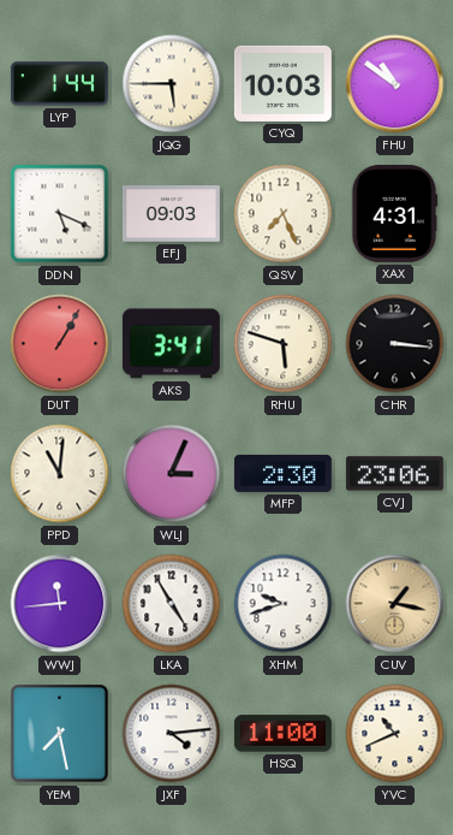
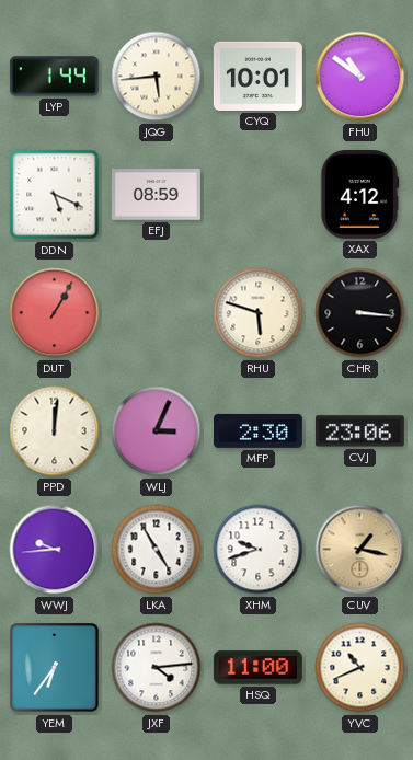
JQG: 5:45 -> 5:44
CYQ: 10:03 -> 10:01
EFJ: 09:03 -> 08:59
QSV: 7:26 -> none
XAX: 4:31 -> 4:12
AKS: 3:41 -> none
PPD: 11:01 -> 12:01
WWJ: 11:44 -> 9:44
YEM: 7:28 -> 6:36
